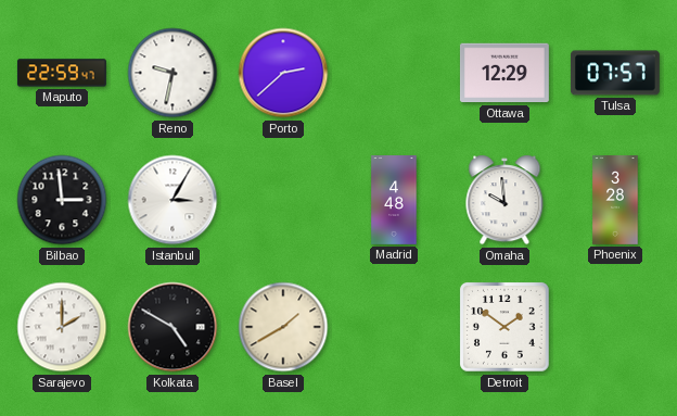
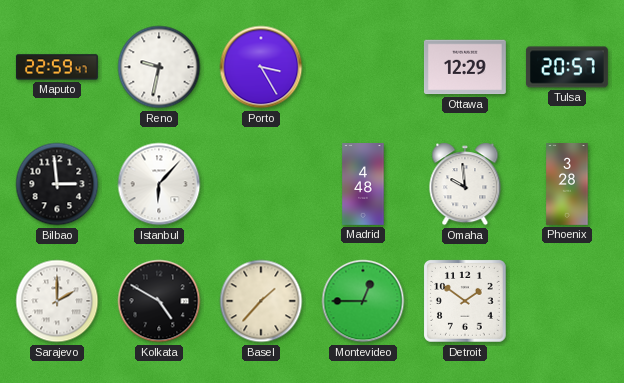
Porto: 2:38 -> 3:25
Tulsa: 07:57 -> 20:57
Istanbul: 3:05 -> 6:07
Basel: 1:40 -> 1:37
Montevideo: none -> 12:45
